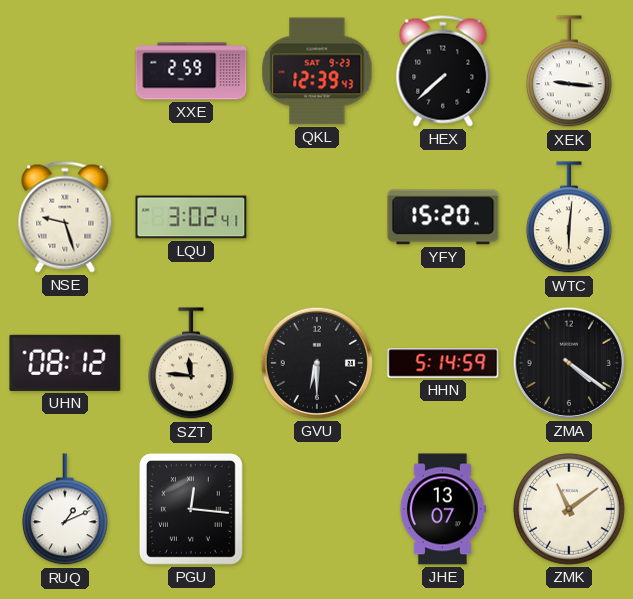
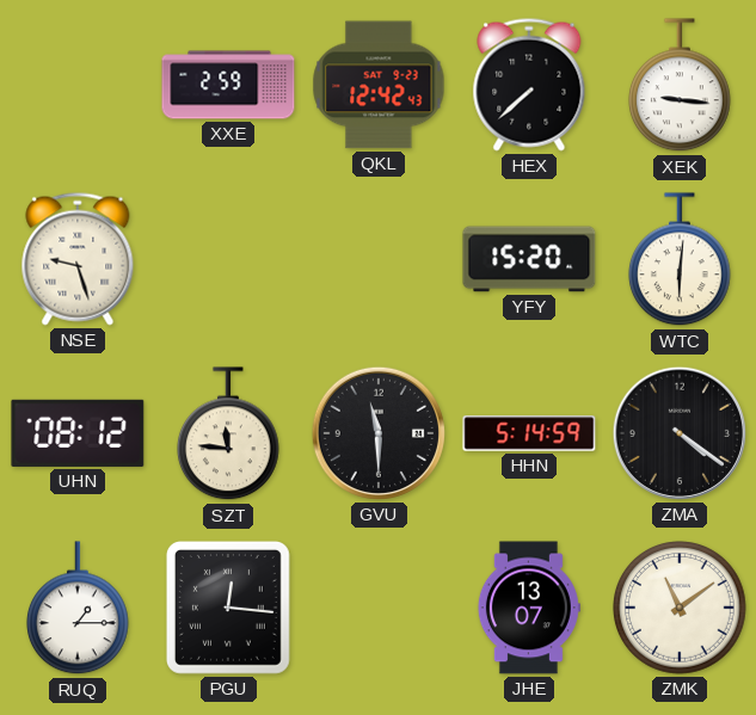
QKL: 12:39 -> 12:42
LQU: 3:02 -> none
GVU: 6:30 -> 11:30
RUQ: 1:11 -> 1:15
